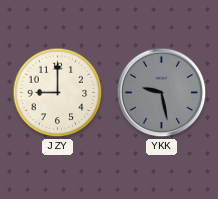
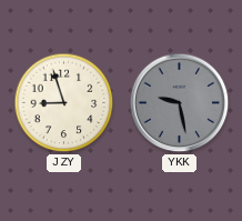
JZY: 9:00 -> 8:57
